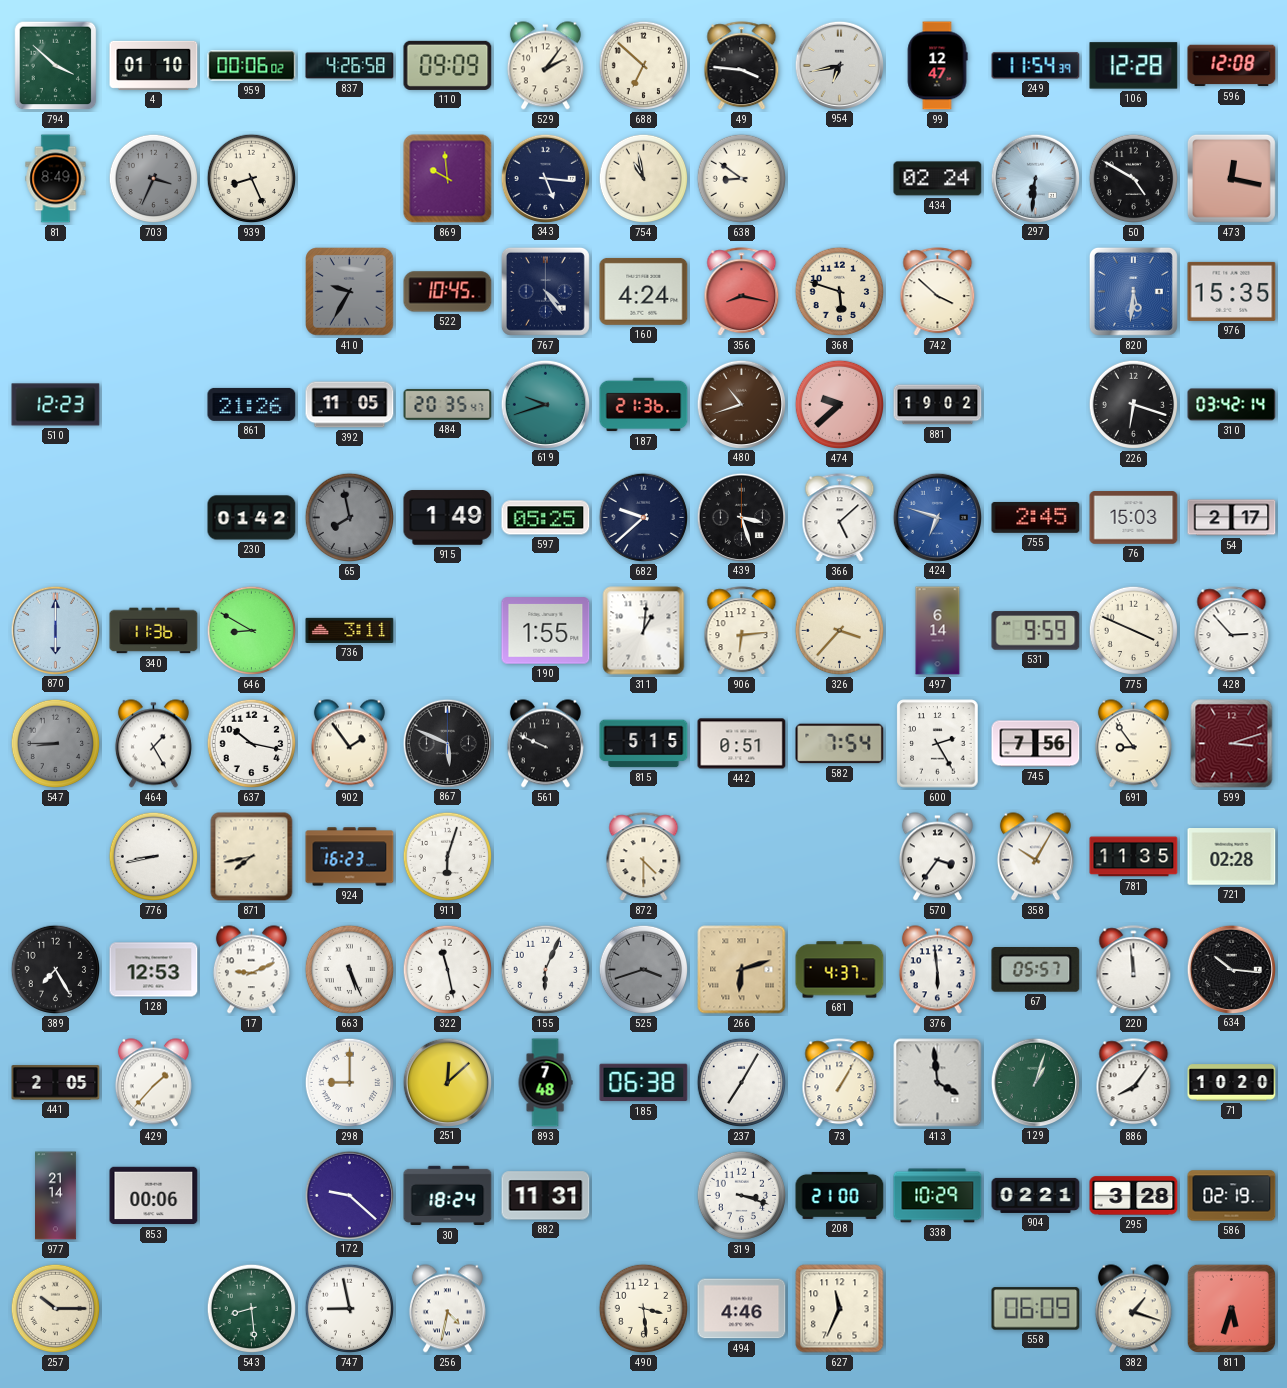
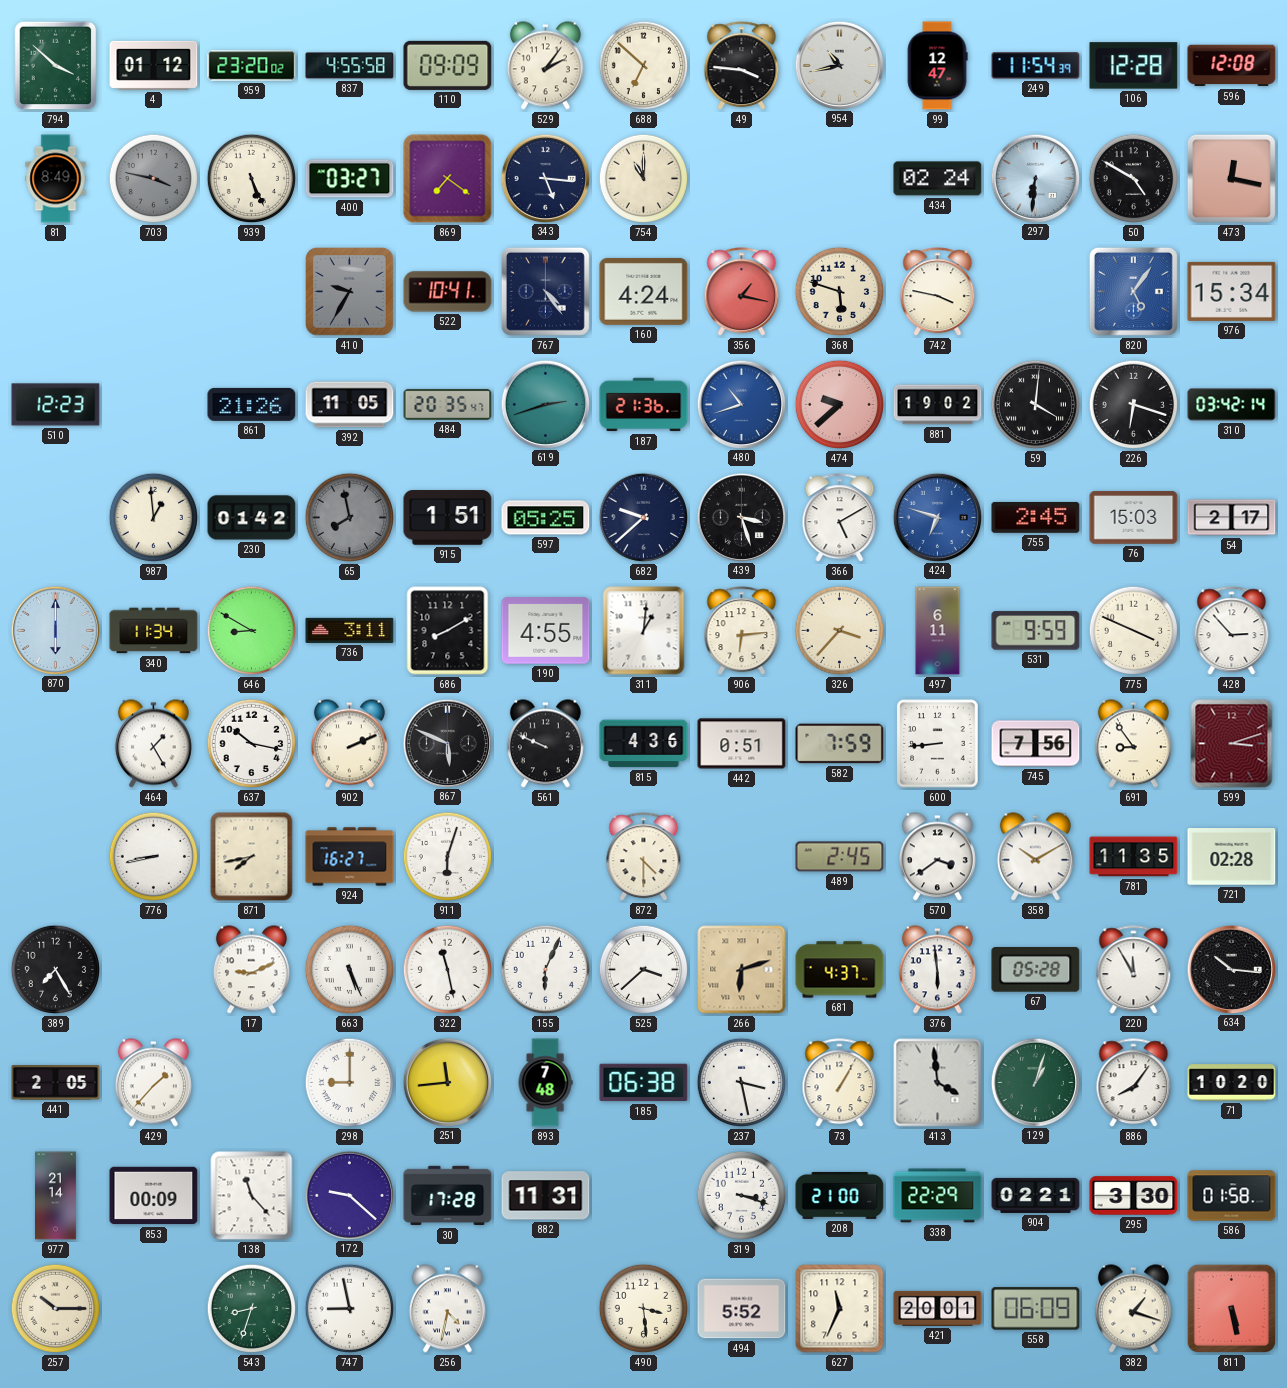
4: 01:10 -> 01:12
959: 00:06 -> 23:20
837: 4:26 -> 4:55
954: 6:43 -> 10:43
703: 3:34 -> 3:47
939: 8:26 -> 5:26
400: none -> 03:27
869: 9:59 -> 7:21
754: 10:58 -> 11:00
638: 8:51 -> none
522: 10:45 -> 10:41
356: 8:17 -> 1:17
742: 3:52 -> 3:47
820: 5:31 -> 5:06
976: 15:35 -> 15:34
619: 9:42 -> 2:42
480 dial: brown -> blue
59: none -> 4:01
987: none -> 12:59
915: 1:49 -> 1:51
366: 5:08 -> 5:10
340: 11:36 -> 11:34
686: none -> 8:10
190: 1:55 -> 4:55
497: 6:14 -> 6:11
547: 8:45 -> none
902: 1:54 -> 2:11
815: 5:15 -> 4:36
582: 7:54 -> 7:59
600: 2:25 -> 8:44
924: 16:23 -> 16:27
489: none -> 2:45
570: 3:36 -> 3:39
358: 10:05 -> 10:10
128: 12:53 -> none
525: 3:42 -> 3:38
525 dial: grey -> white
67: 05:57 -> 05:28
220: 11:59 -> 11:55
251: 12:08 -> 11:44
237: 7:05 -> 3:28
853: 00:06 -> 00:09
138: none -> 11:23
30: 18:24 -> 17:28
338: 10:29 -> 22:29
295: 3:28 -> 3:30
586: 02:19 -> 01:58
543: 8:29 -> 8:33
494: 4:46 -> 5:52
421: none -> 20:01
811: 5:33 -> 5:28
